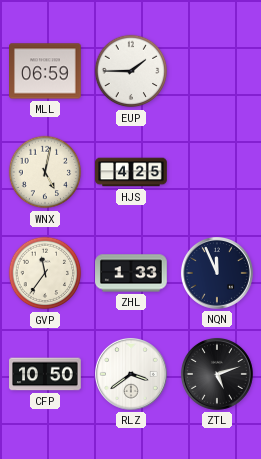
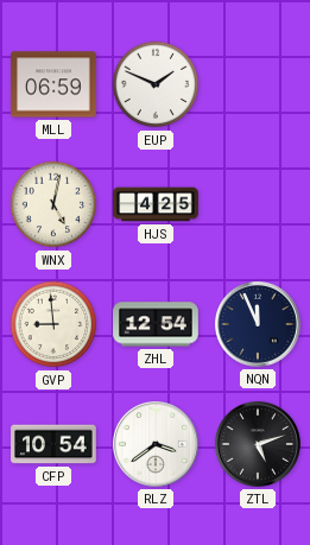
EUP: 1:45 -> 1:49
GVP: 11:36 -> 8:59
ZHL: 1:33 -> 12:54
CFP: 10:50 -> 10:54
